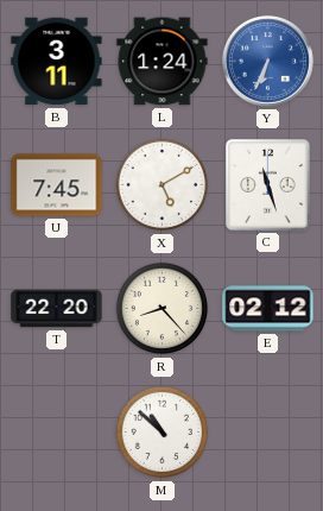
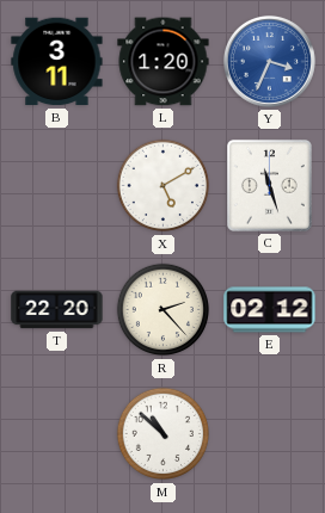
L: 1:24 -> 1:20
Y: 6:34 -> 3:34
U: 7:45 -> none
R: 8:23 -> 2:23
